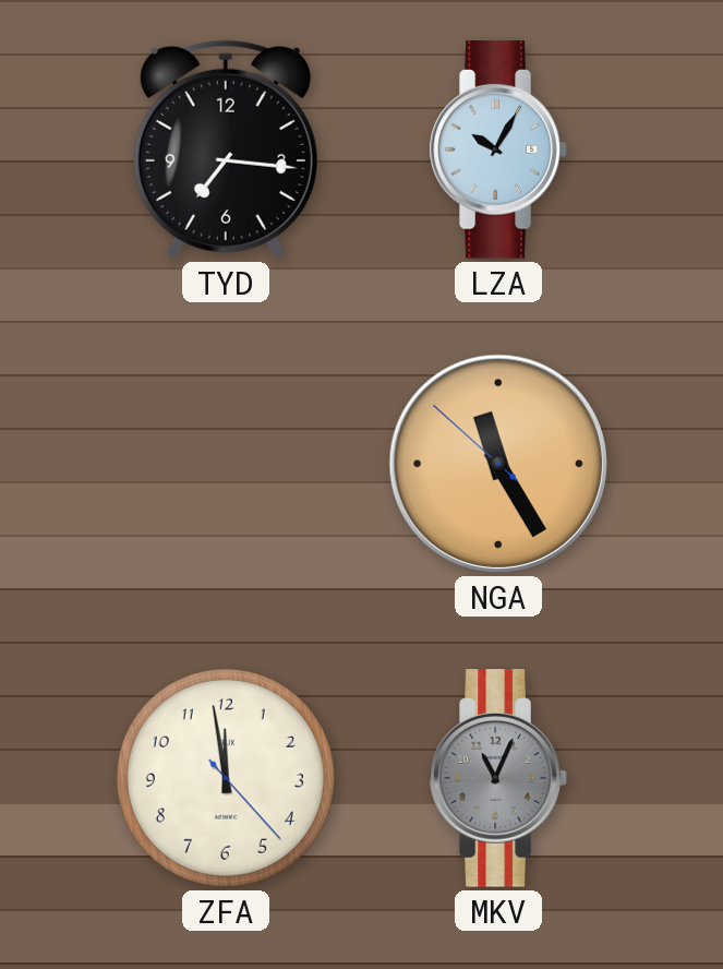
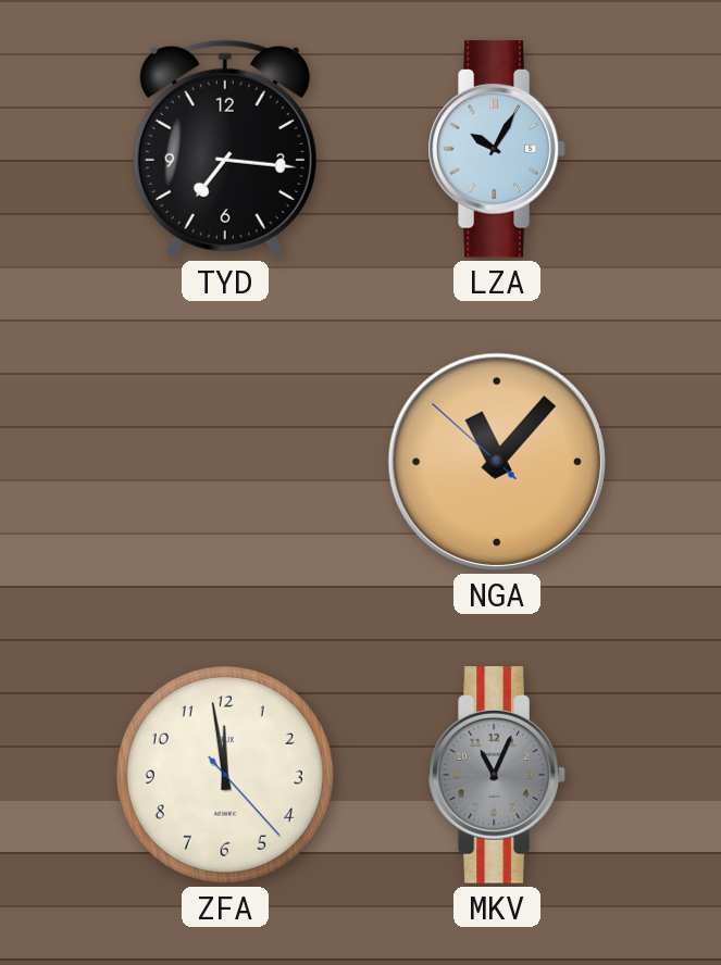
NGA: 11:24 -> 11:06
